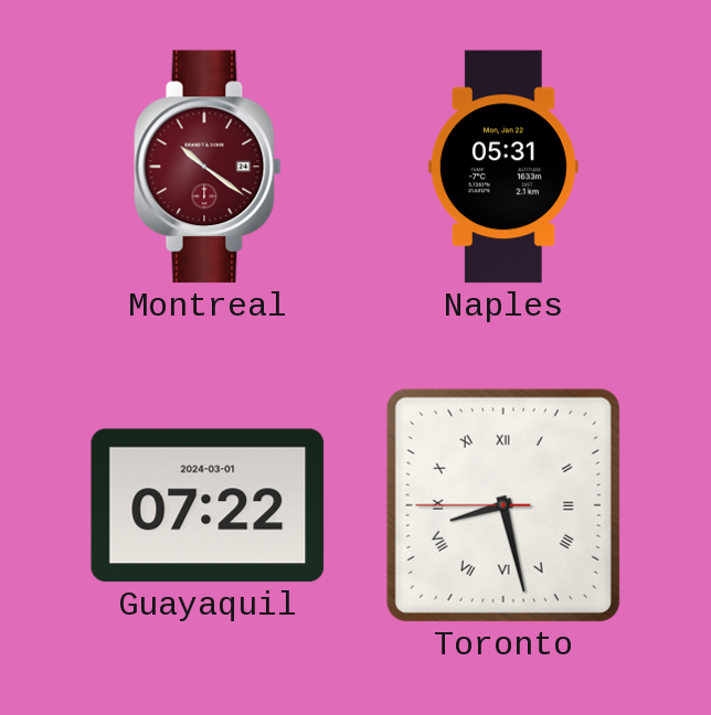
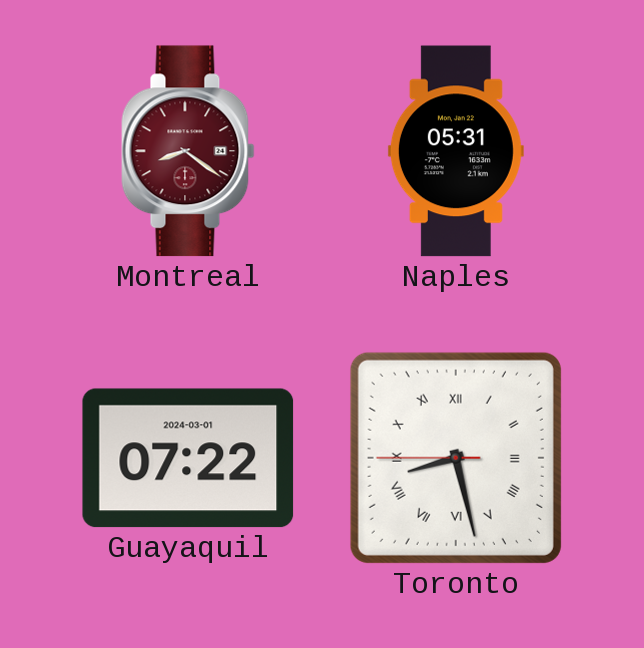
Montreal: 10:21 -> 8:21
